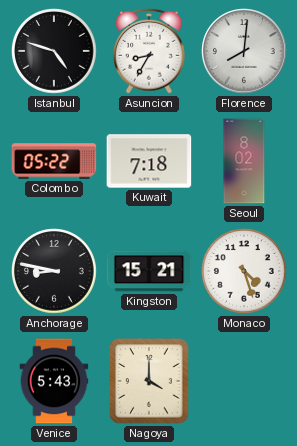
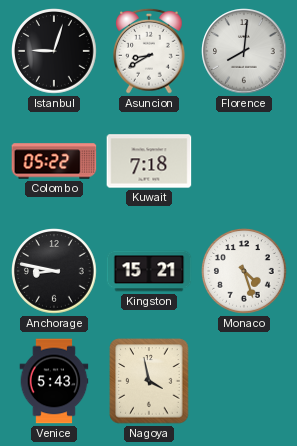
Istanbul: 4:48 -> 9:03
Asuncion: 8:35 -> 8:40
Seoul: 8:02 -> none
Nagoya: 4:00 -> 3:58
